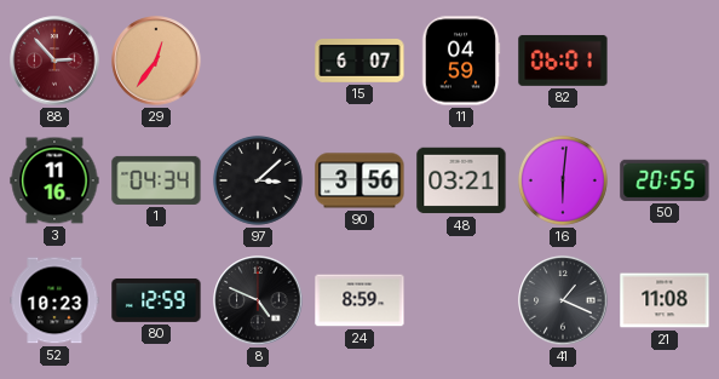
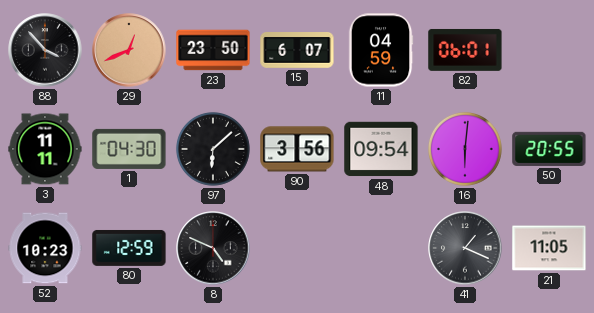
88: 2:53 -> 3:53
88 dial: burgundy -> black
29: 12:36 -> 12:41
23: none -> 23:50
3: 11:16 -> 11:11
1: 04:34 -> 04:30
97: 3:08 -> 6:08
48: 03:21 -> 09:54
24: 8:59 -> none
21: 11:08 -> 11:05
